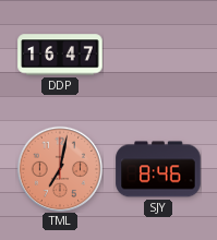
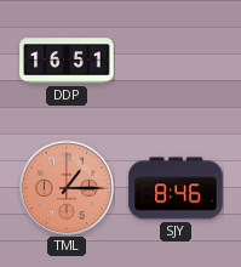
DDP: 16:47 -> 16:51
TML: 7:02 -> 1:15
